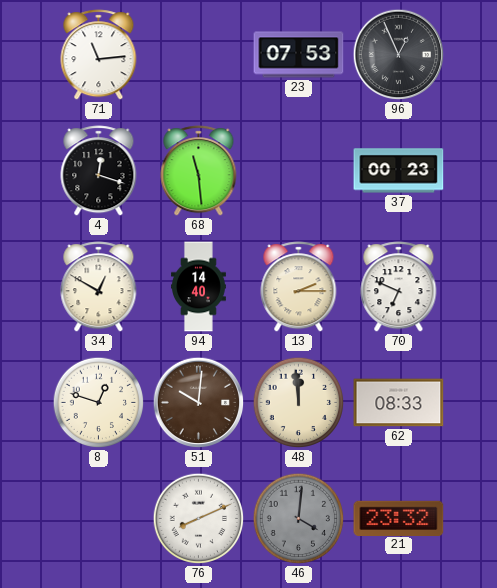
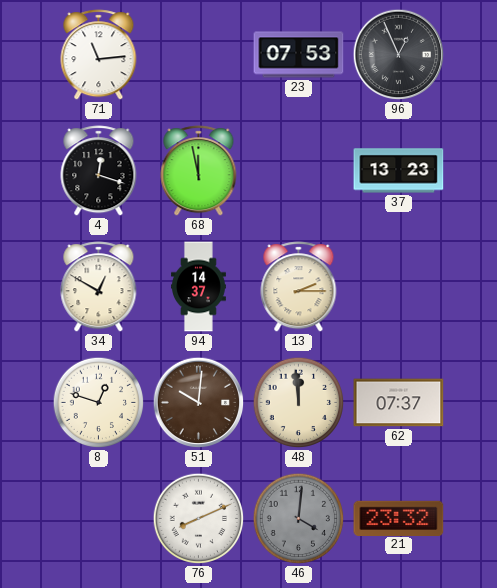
68: 11:29 -> 11:58
37: 00:23 -> 13:23
94: 14:40 -> 14:37
70: 6:49 -> none
62: 08:33 -> 07:37
